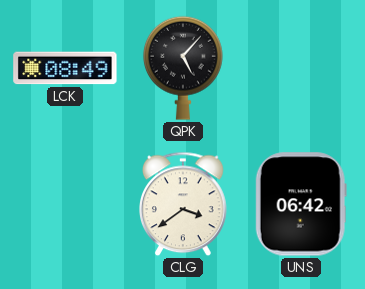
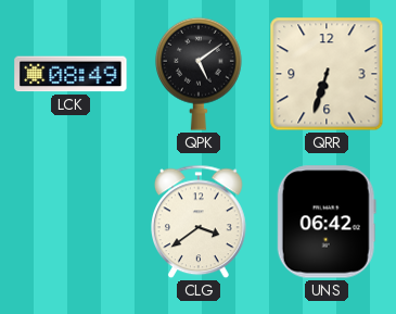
QPK: 5:07 -> 5:09
QRR: none -> 6:33
